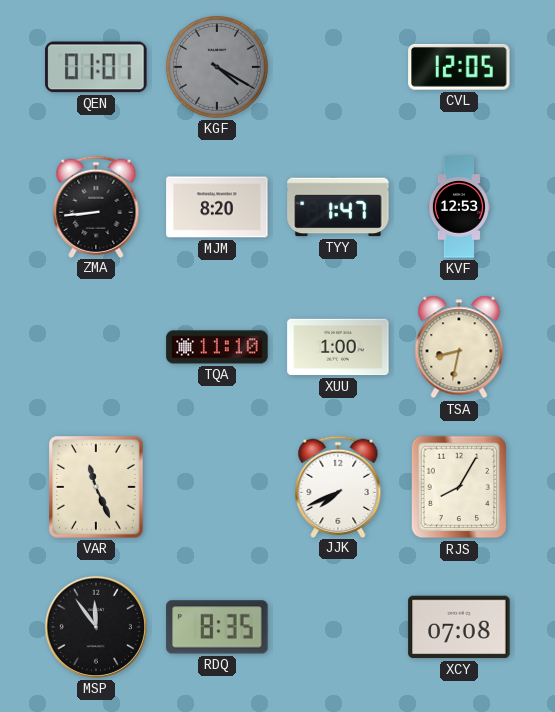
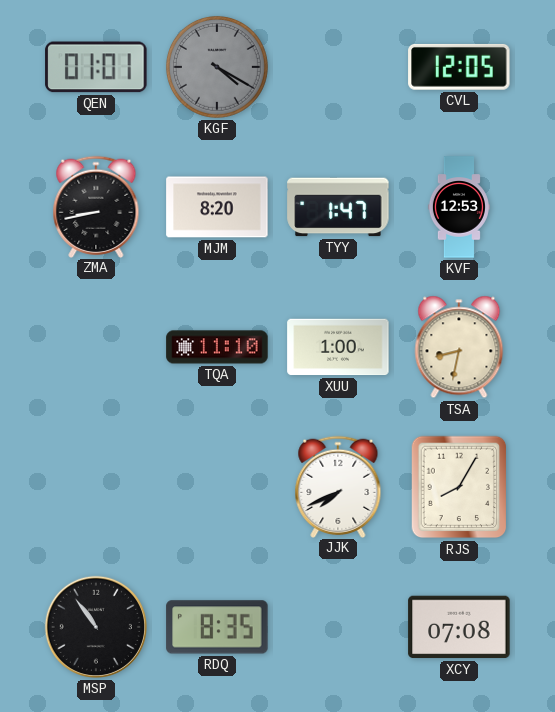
ZMA: 8:44 -> 8:43
VAR: 11:26 -> none
MSP: 11:54 -> 10:54
